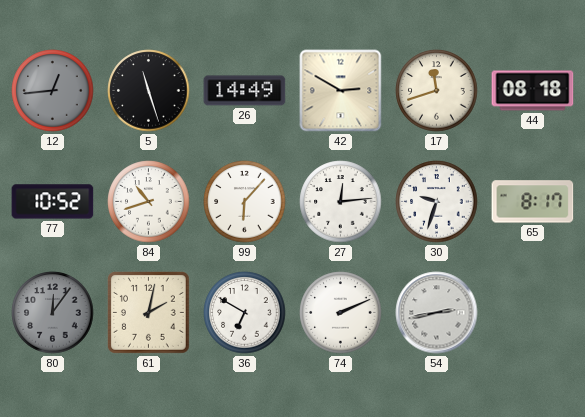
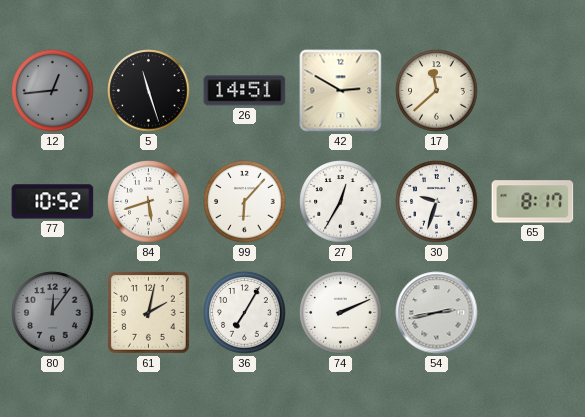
26: 14:49 -> 14:51
17: 11:42 -> 11:38
44: 08:18 -> none
84: 10:42 -> 5:42
27: 12:14 -> 12:35
36: 6:50 -> 7:05
